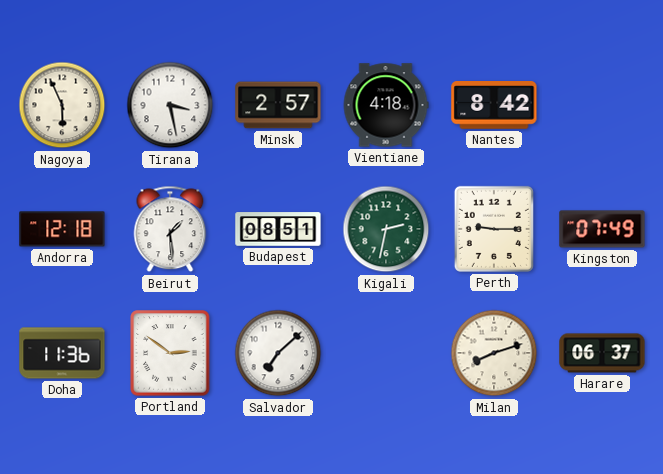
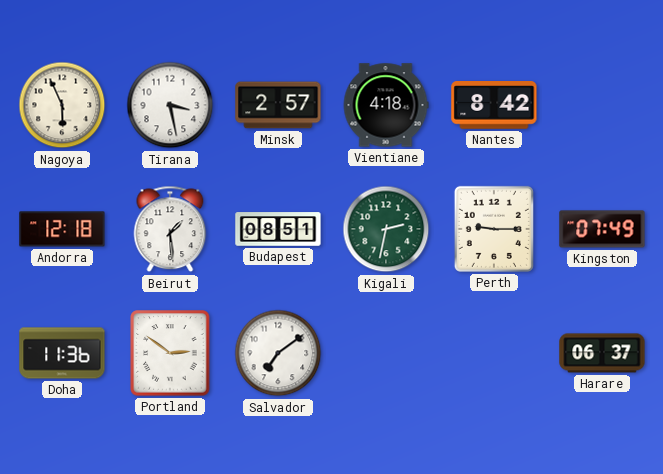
Salvador: 7:08 -> 7:09
Milan: 8:12 -> none
